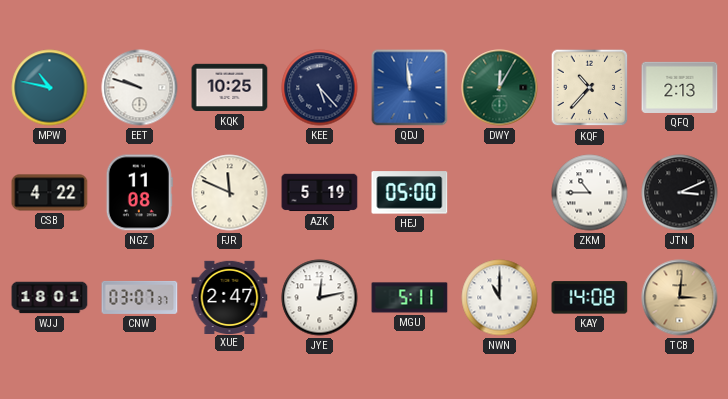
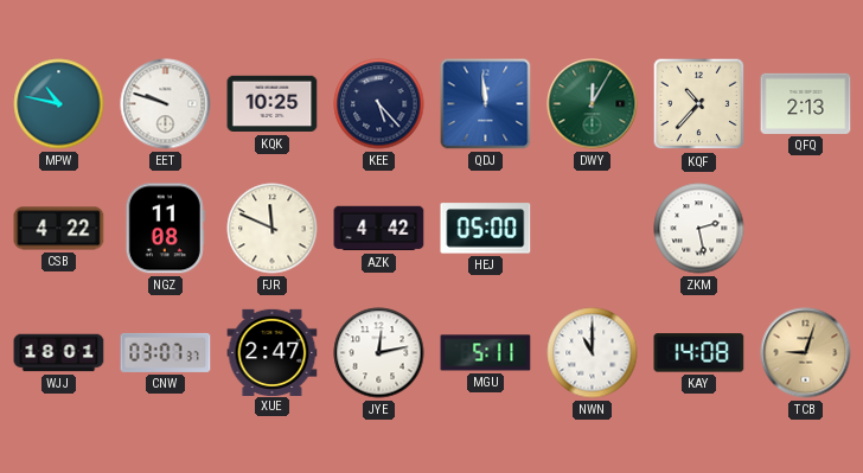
AZK: 5:19 -> 4:42
ZKM: 10:45 -> 2:28
JTN: 3:11 -> none
TCB: 3:01 -> 9:03
